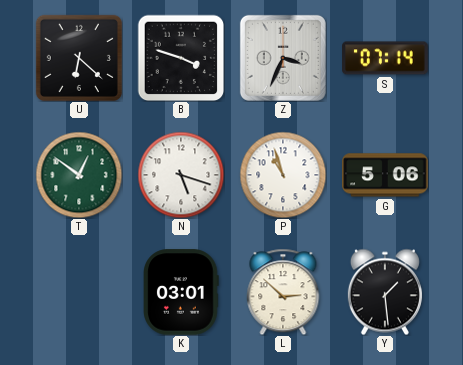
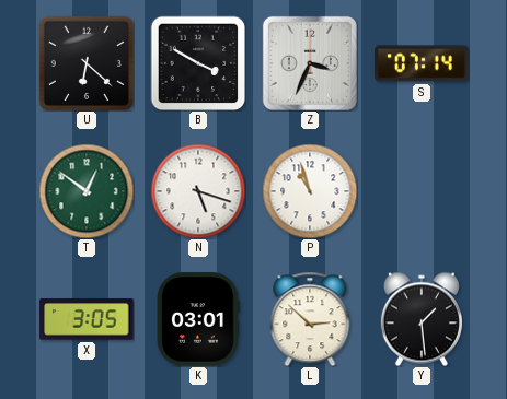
B: 3:48 -> 3:50
G: 5:06 -> none
X: none -> 3:05
